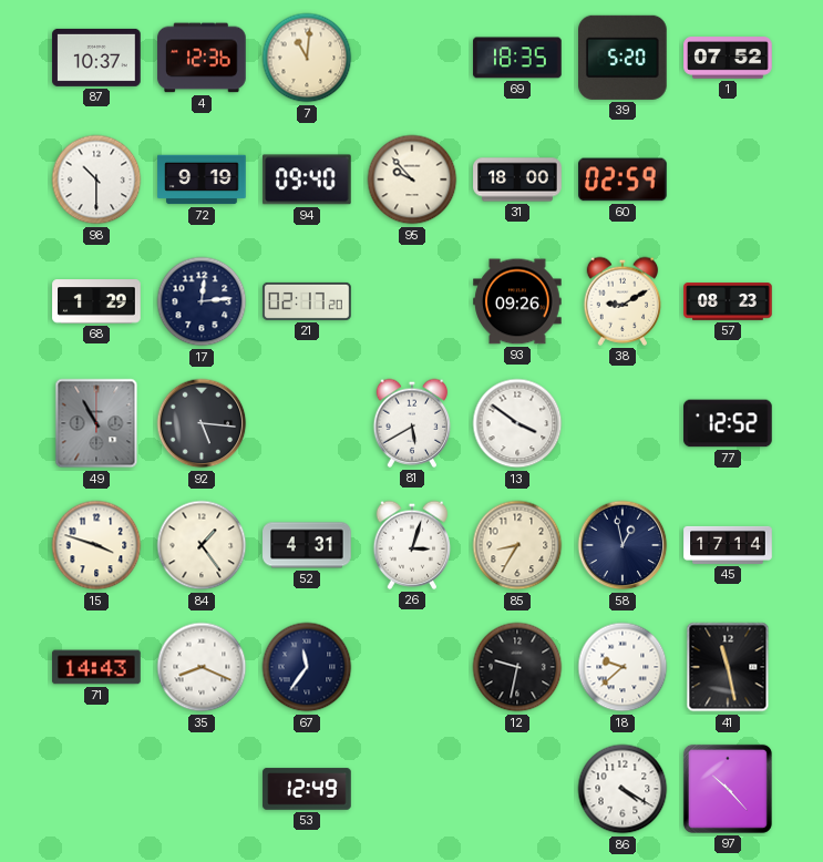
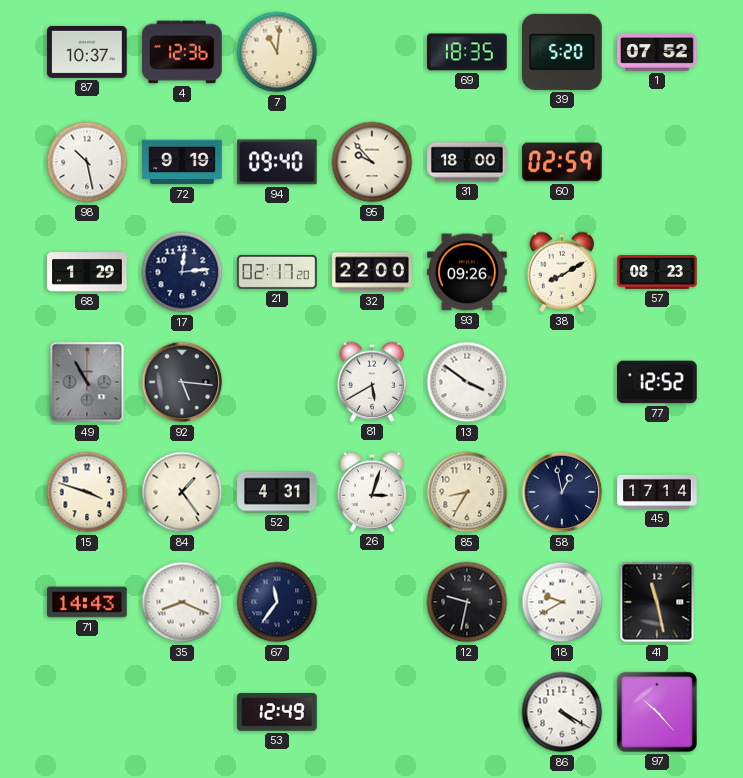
98: 10:30 -> 10:28
32: none -> 22:00
38: 9:10 -> 8:10
18: 9:38 -> 9:40
